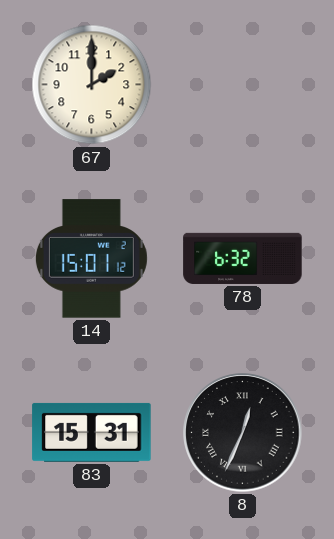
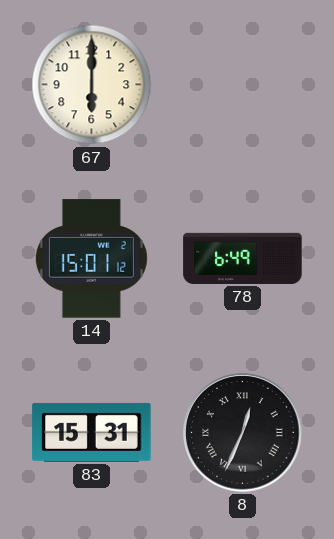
67: 2:00 -> 6:00
78: 6:32 -> 6:49
